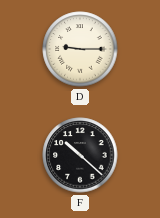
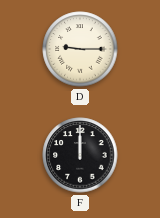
F: 10:22 -> 12:00
